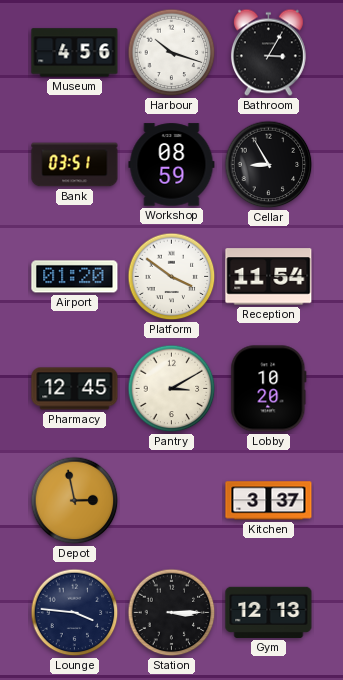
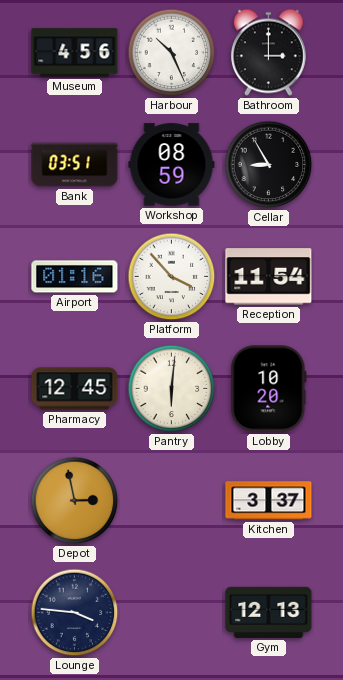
Harbour: 10:18 -> 10:26
Bathroom: 3:05 -> 3:00
Airport: 01:20 -> 01:16
Platform: 3:51 -> 3:53
Pantry: 3:10 -> 6:01
Station: 3:15 -> none
